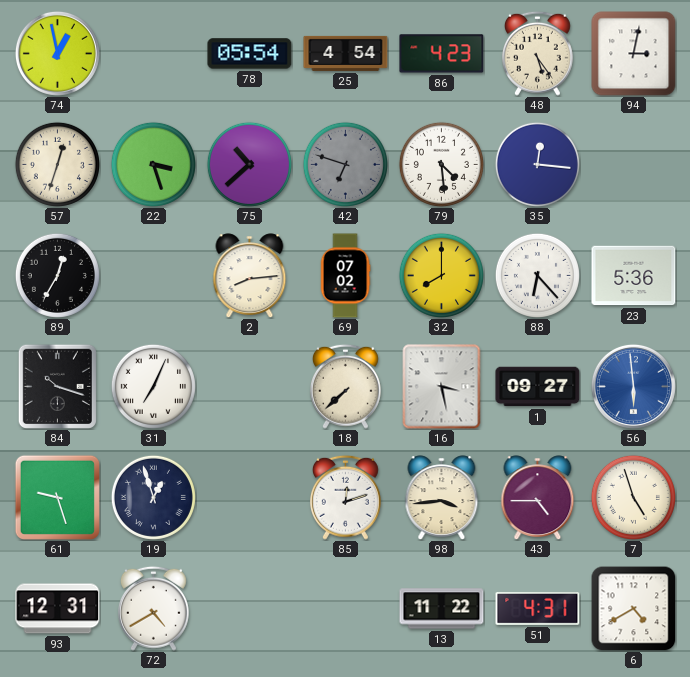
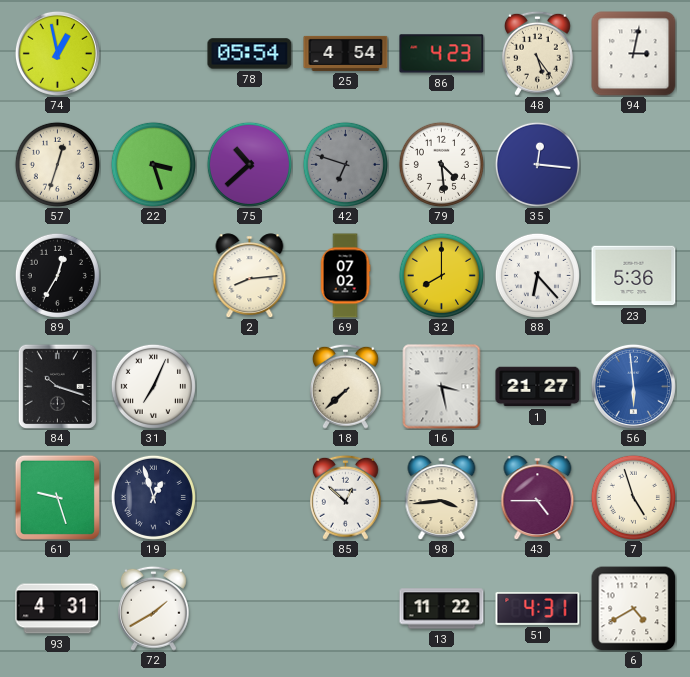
1: 09:27 -> 21:27
85: 12:12 -> 12:52
93: 12:31 -> 4:31
72: 4:40 -> 1:40
